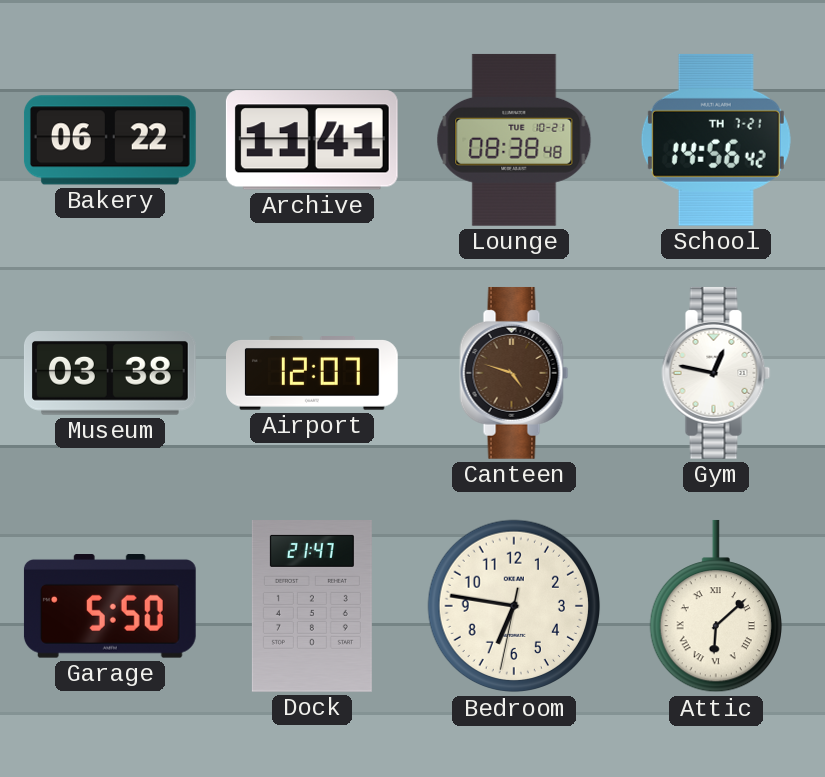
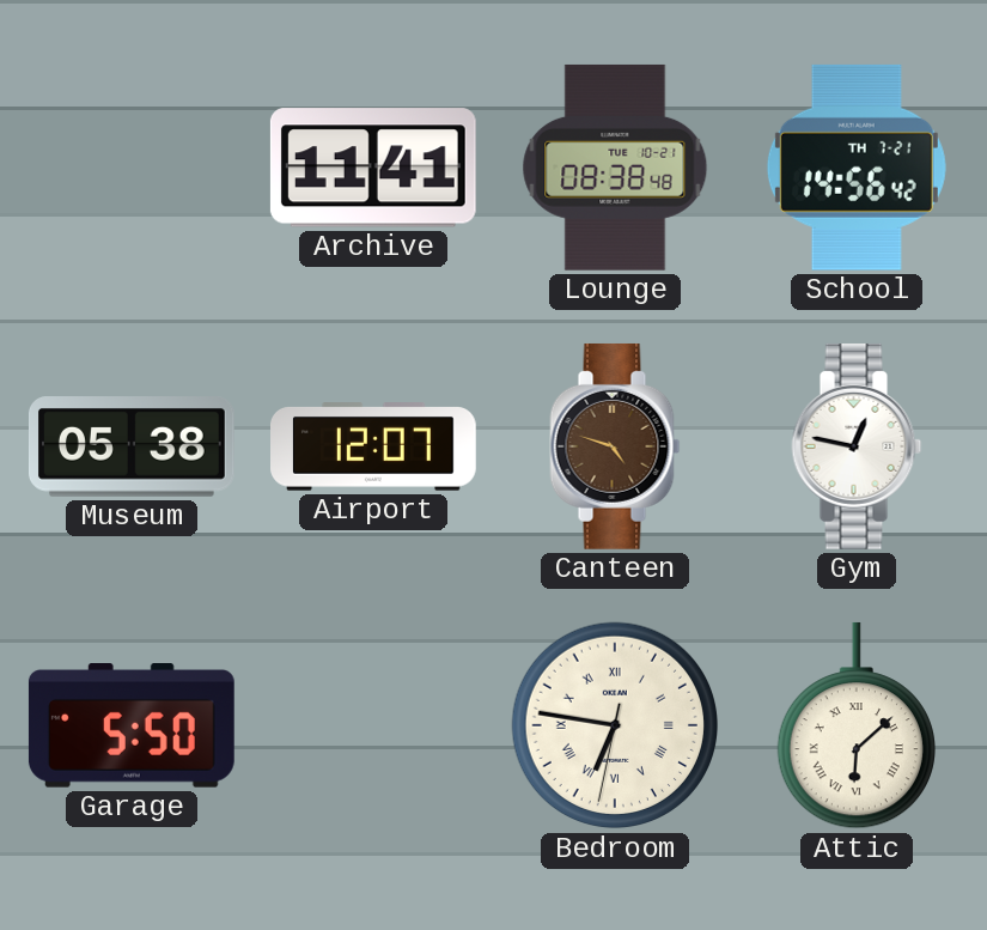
Bakery: 06:22 -> none
Museum: 03:38 -> 05:38
Dock: 21:47 -> none
Bedroom numerals: Arabic -> Roman
